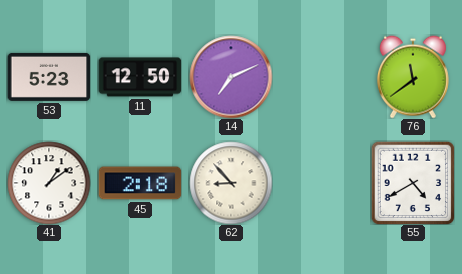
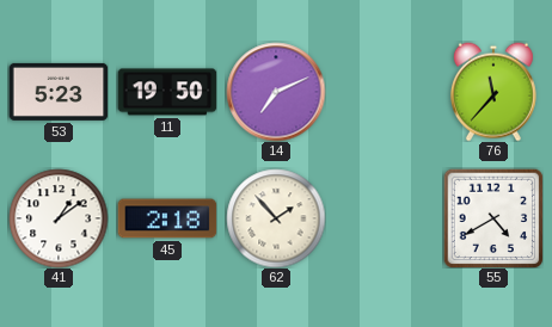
11: 12:50 -> 19:50
76: 11:39 -> 11:37
62: 8:53 -> 1:53
